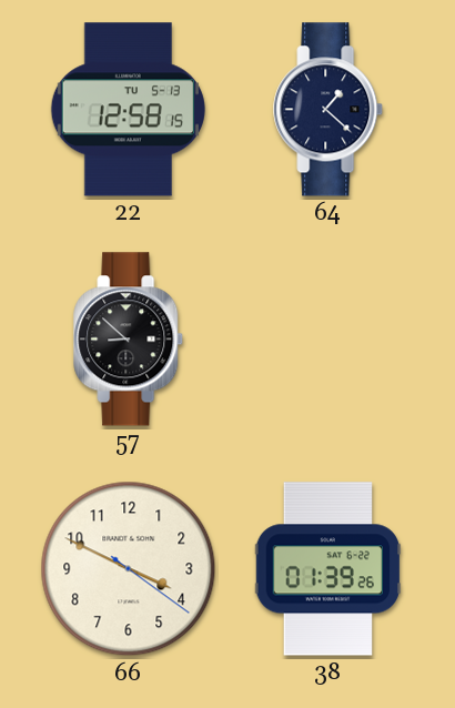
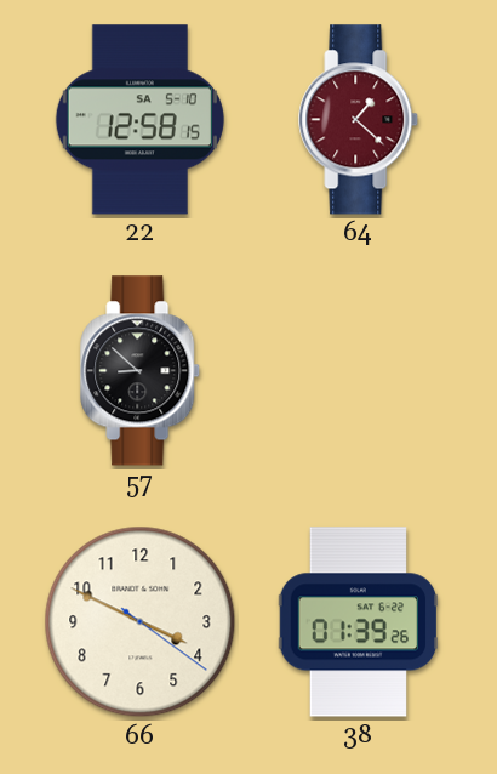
22 date: TU 5-13 -> SA 5-10
64 dial: navy -> burgundy
